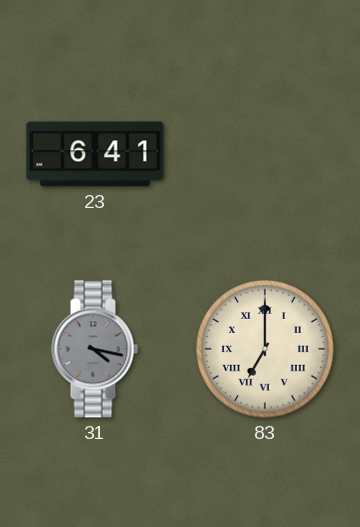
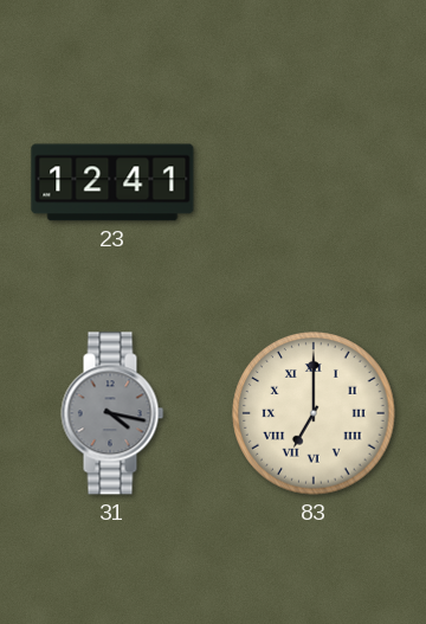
23: 6:41 -> 12:41
